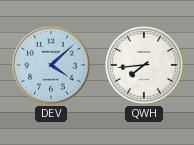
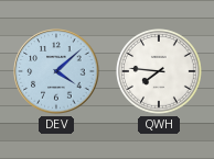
QWH: 7:44 -> 7:46
